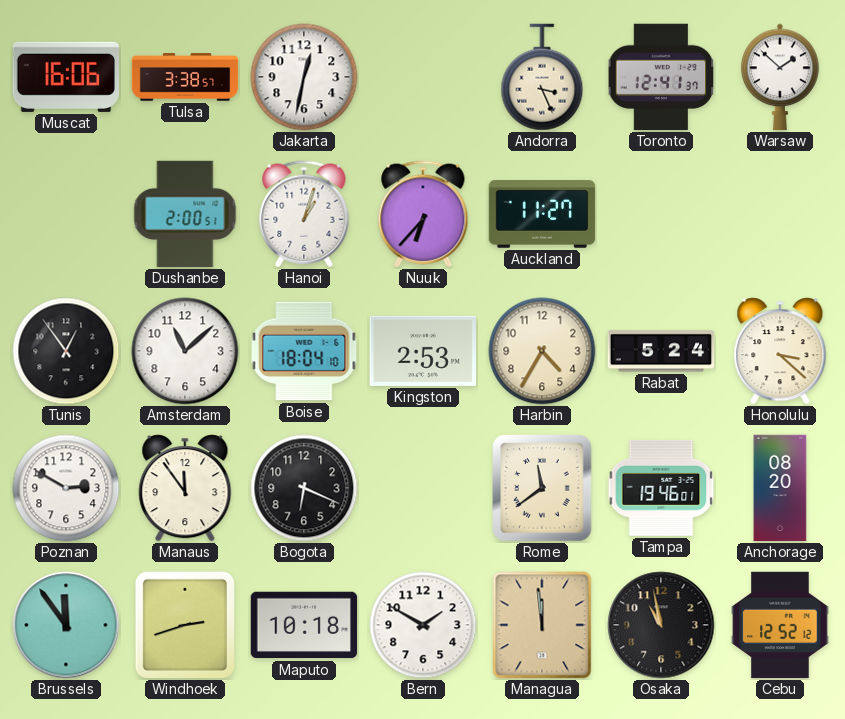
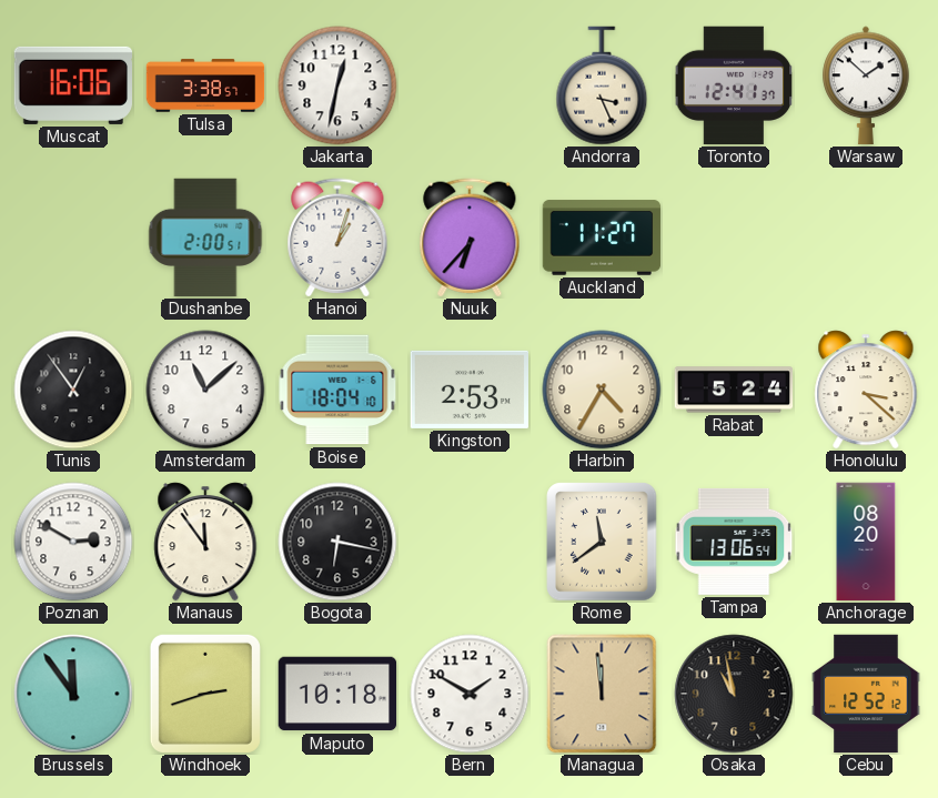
Bogota: 6:19 -> 6:17
Tampa: 19:46 -> 13:06
